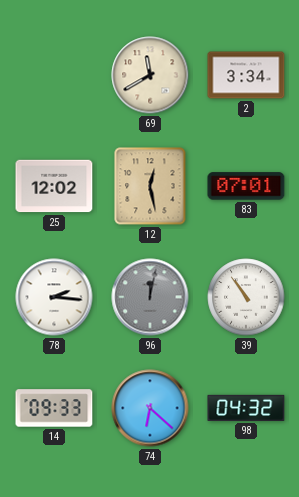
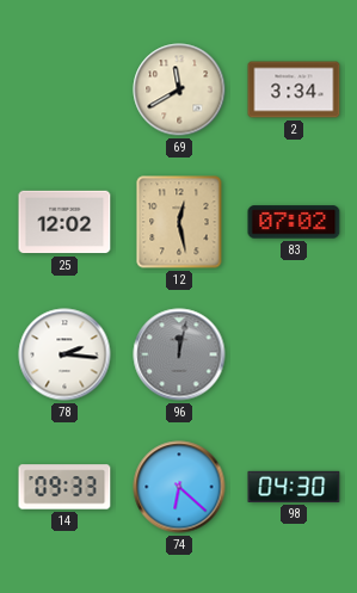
83: 07:01 -> 07:02
39: 10:54 -> none
98: 04:32 -> 04:30
